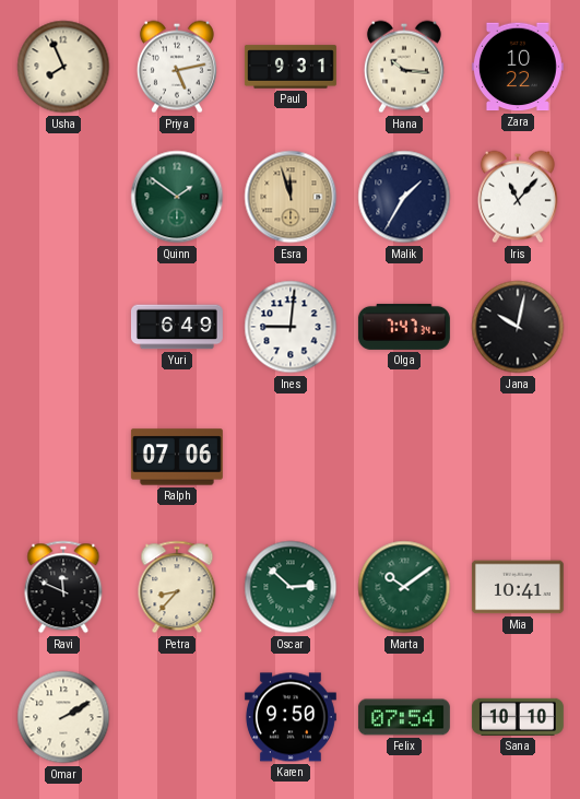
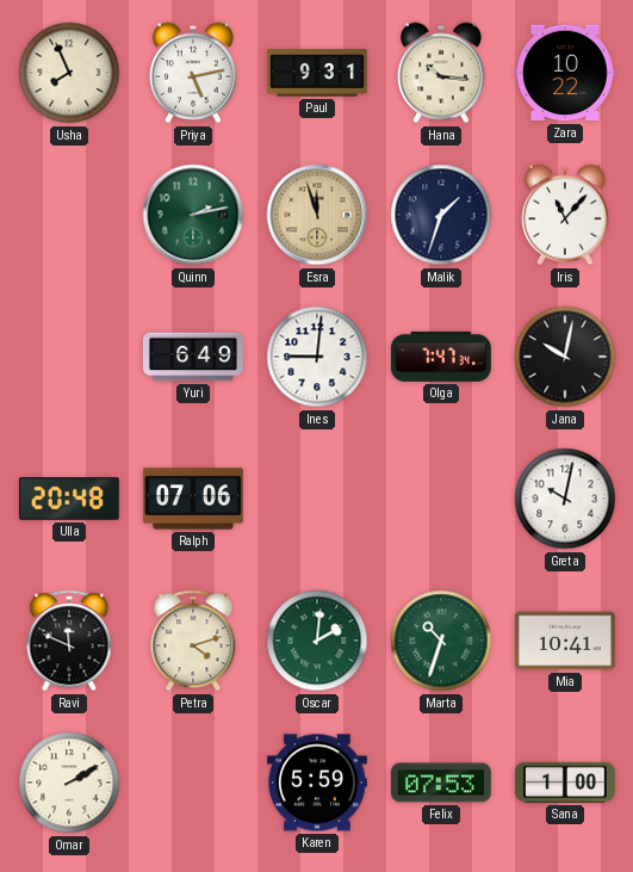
Quinn: 1:51 -> 2:13
Malik: 1:35 -> 1:33
Ulla: none -> 20:48
Greta: none -> 10:02
Petra: 8:37 -> 4:12
Oscar: 2:52 -> 2:01
Marta: 10:09 -> 10:33
Karen: 9:50 -> 5:59
Felix: 07:54 -> 07:53
Sana: 10:10 -> 1:00
